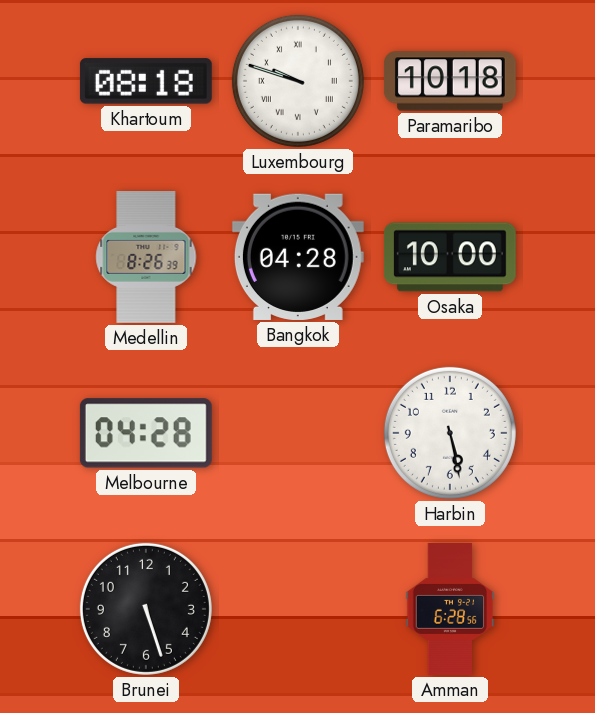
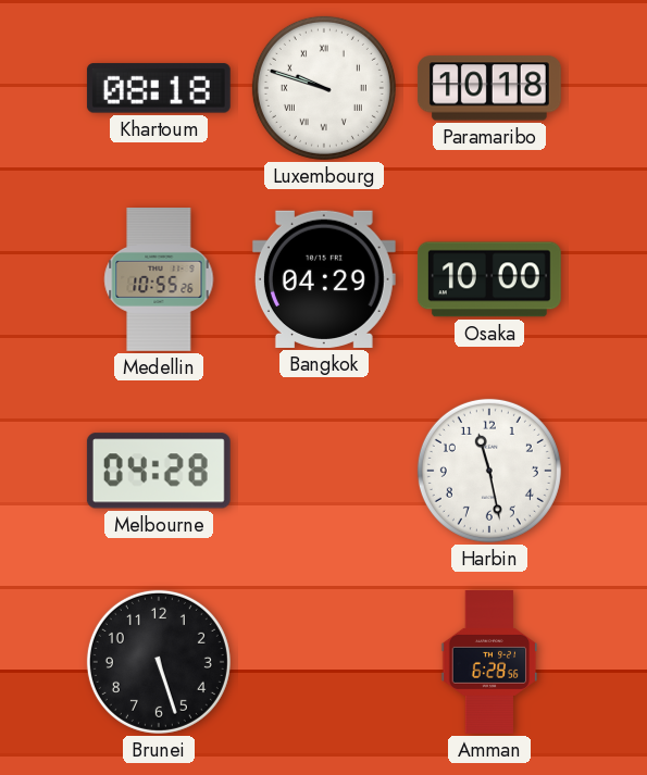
Medellin: 8:26 -> 10:55
Bangkok: 04:28 -> 04:29
Harbin: 5:28 -> 11:28
